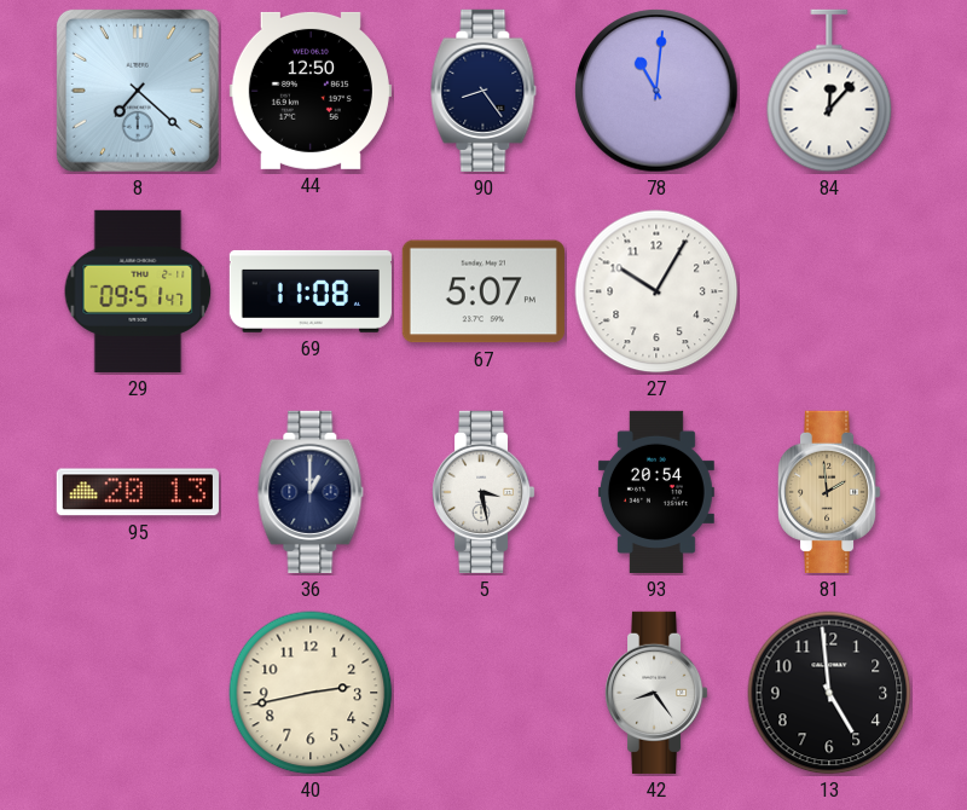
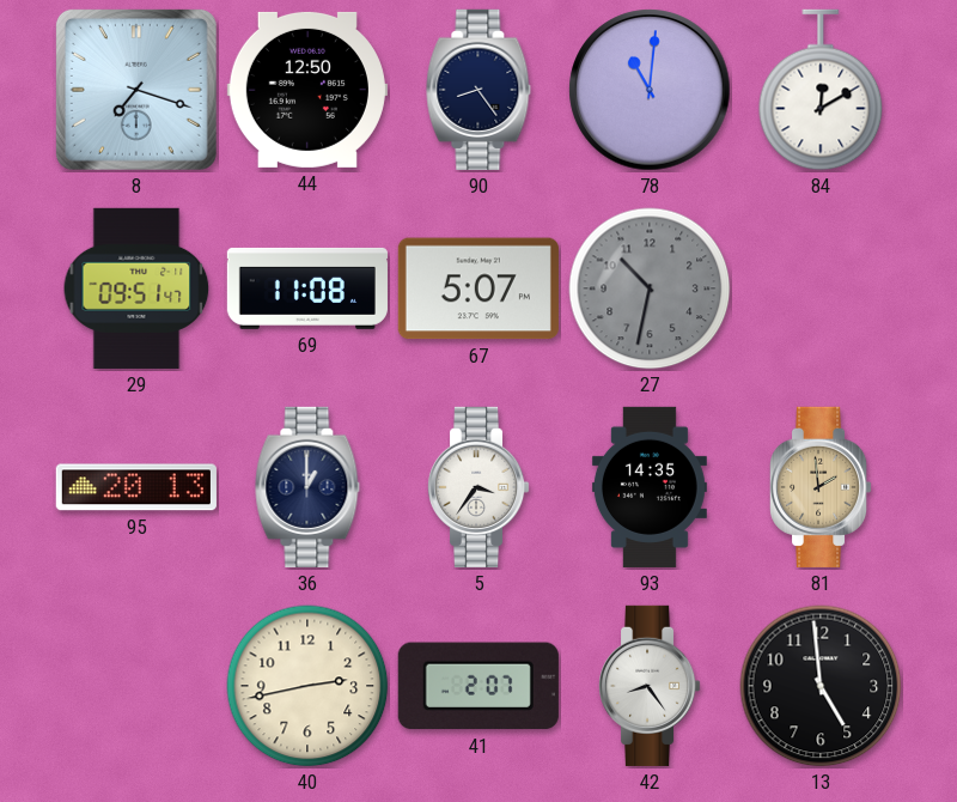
8: 7:22 -> 7:18
84: 12:07 -> 12:10
27: 10:05 -> 10:32
27 dial: white -> grey
5: 3:28 -> 3:36
93: 20:54 -> 14:35
41: none -> 2:07
